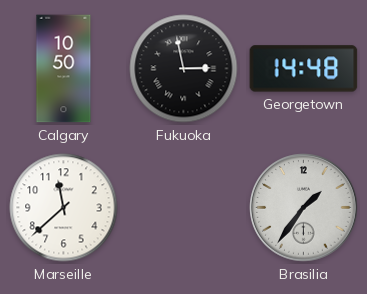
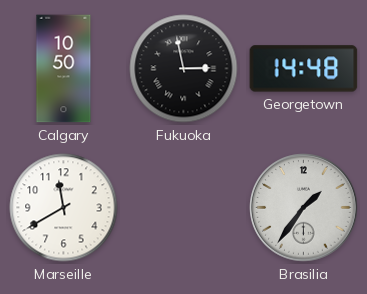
Marseille: 11:38 -> 11:40
